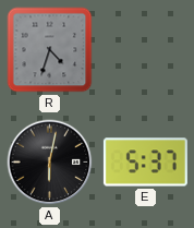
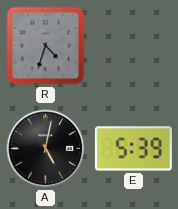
A: 6:02 -> 5:02
E: 5:37 -> 5:39
